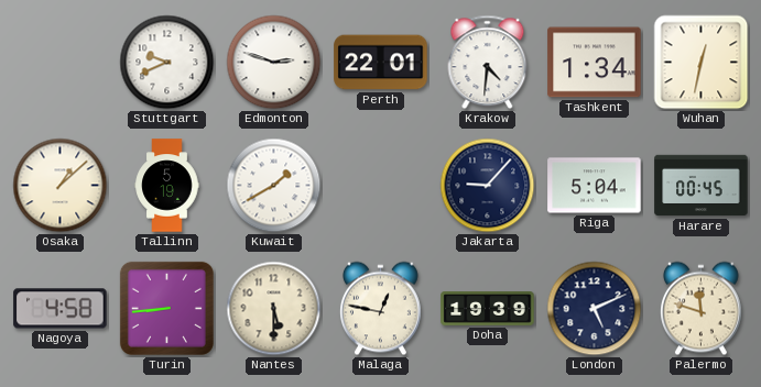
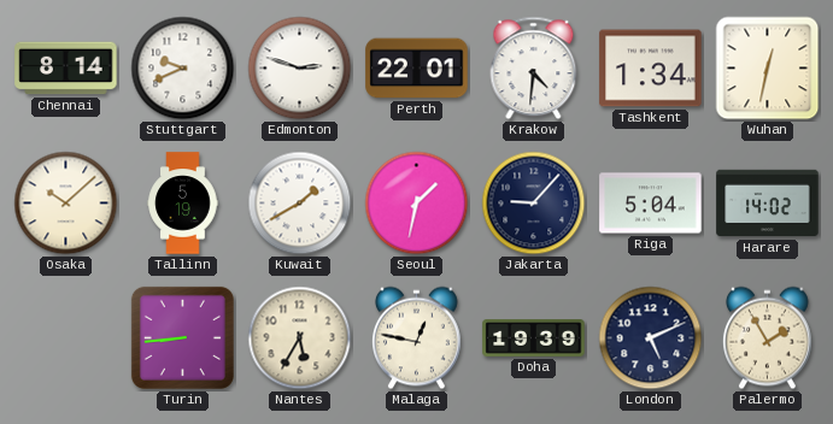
Chennai: none -> 8:14
Osaka: 1:08 -> 10:08
Seoul: none -> 1:32
Harare: 00:45 -> 14:02
Nagoya: 4:58 -> none
Nantes: 5:30 -> 5:35
Palermo: 11:48 -> 1:55
